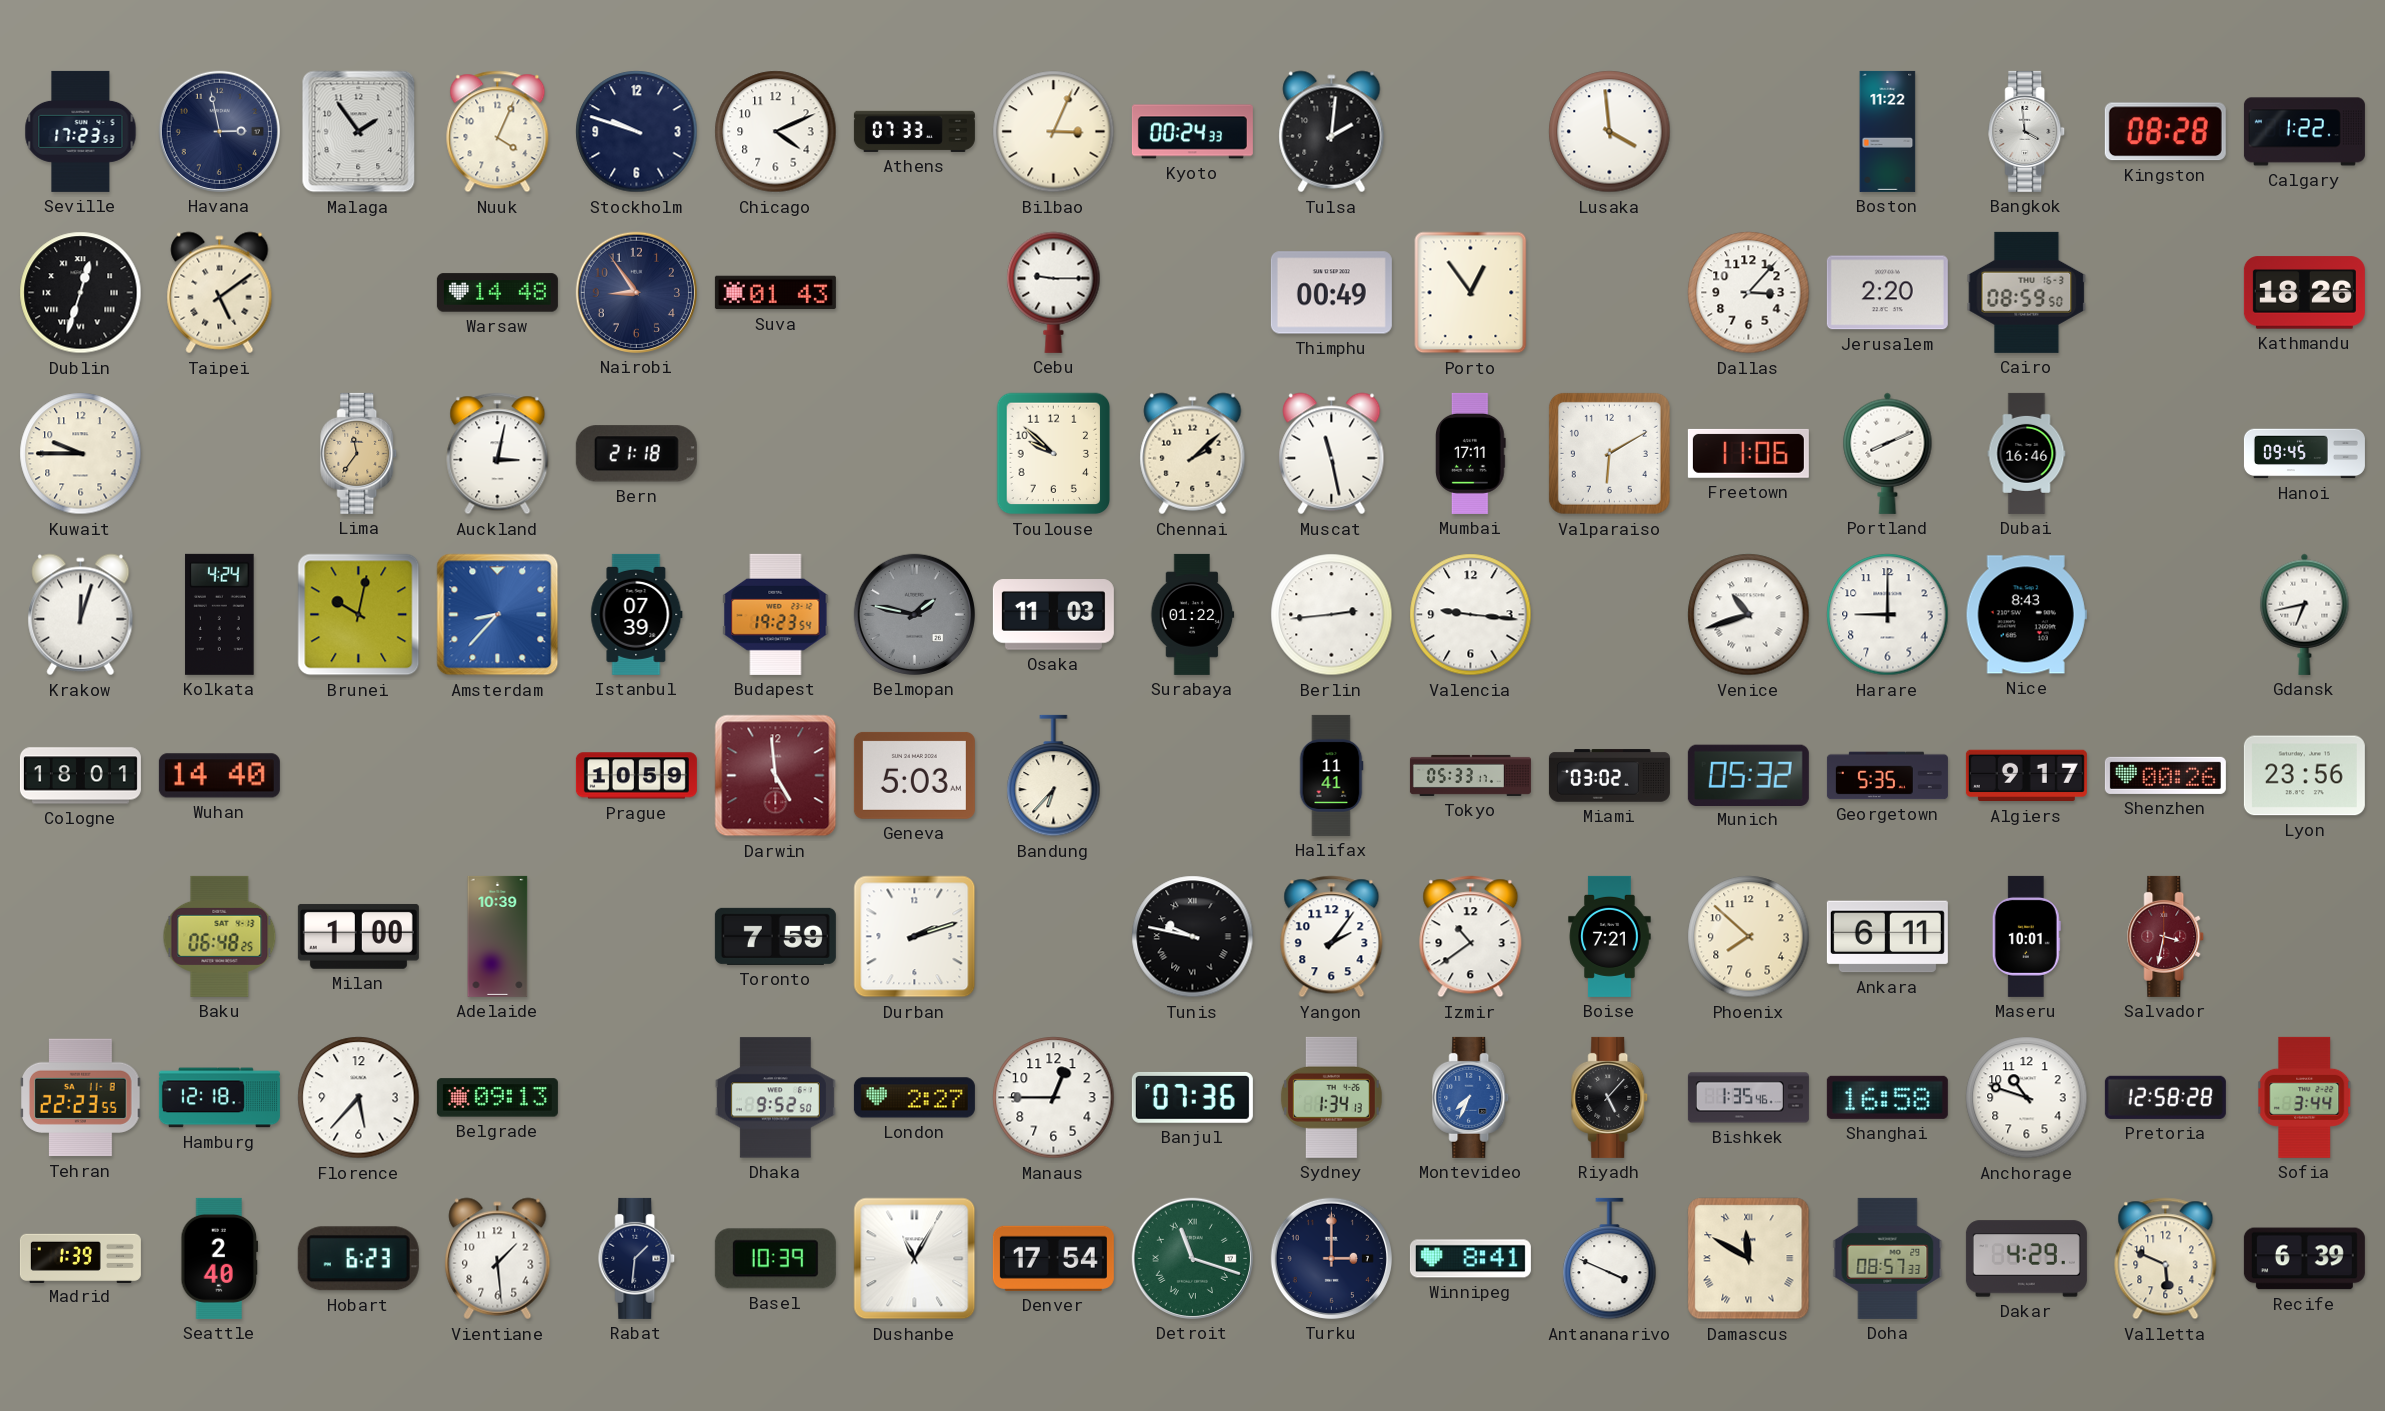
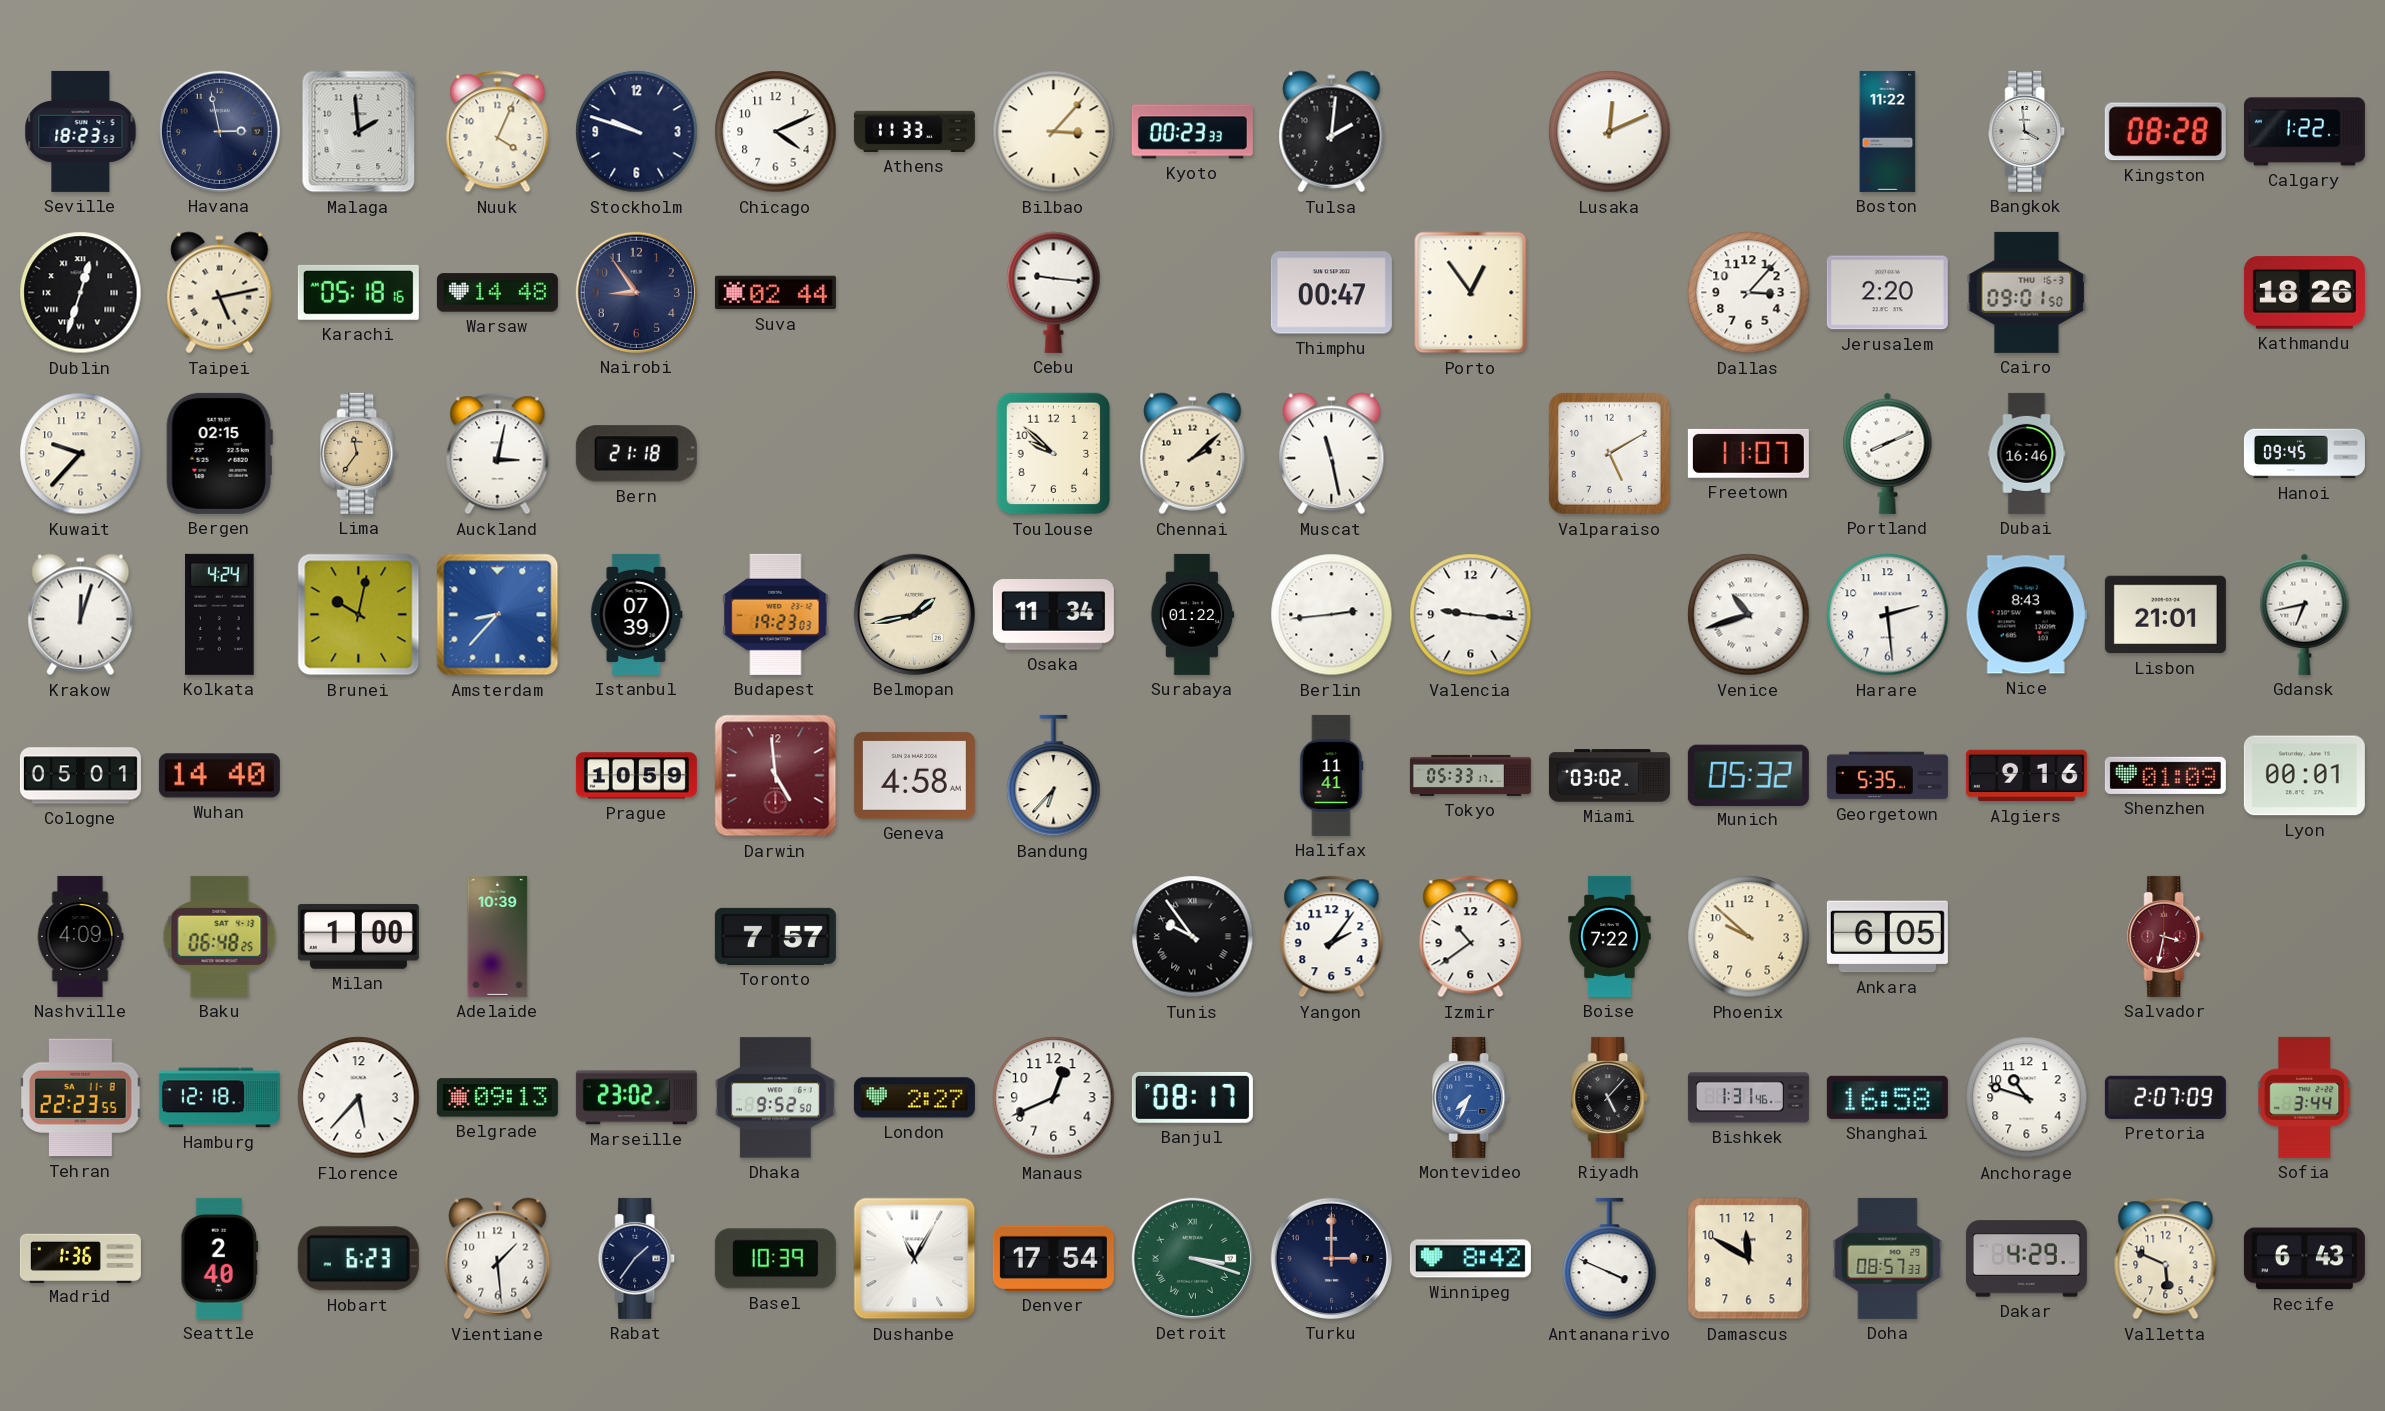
Seville: 17:23 -> 18:23
Malaga: 1:54 -> 1:59
Athens: 07:33 -> 11:33
Bilbao: 3:04 -> 3:07
Kyoto: 00:24 -> 00:23
Lusaka: 3:59 -> 12:11
Taipei: 5:09 -> 5:13
Karachi: none -> 05:18
Suva: 01:43 -> 02:44
Cebu: 9:15 -> 9:16
Thimphu: 00:49 -> 00:47
Cairo: 08:59 -> 09:01
Kuwait: 9:45 -> 9:37
Bergen: none -> 02:15
Mumbai: 17:11 -> none
Valparaiso: 6:10 -> 5:10
Freetown: 11:06 -> 11:07
Budapest: 19:23:54 -> 19:23:03
Belmopan: 1:47 -> 1:43
Belmopan dial: grey -> cream
Osaka: 11:03 -> 11:34
Harare: 9:00 -> 2:29
Lisbon: none -> 21:01
Cologne: 18:01 -> 05:01
Geneva: 5:03 -> 4:58
Algiers: 9:17 -> 9:16
Shenzhen: 00:26 -> 01:09
Lyon: 23:56 -> 00:01
Nashville: none -> 4:09
Toronto: 7:59 -> 7:57
Durban: 2:12 -> none
Tunis: 9:47 -> 9:54
Boise: 7:21 -> 7:22
Phoenix: 7:52 -> 9:52
Ankara: 6:11 -> 6:05
Maseru: 10:01 -> none
Marseille: none -> 23:02
Manaus: 12:45 -> 12:41
Banjul: 07:36 -> 08:17
Sydney: 1:34 -> none
Bishkek: 1:35 -> 1:31
Pretoria: 12:58 -> 2:07
Madrid: 1:39 -> 1:36
Rabat: 1:31 -> 1:36
Detroit: 11:18 -> 3:18
Winnipeg: 8:41 -> 8:42
Damascus numerals: Roman -> Arabic
Recife: 6:39 -> 6:43
